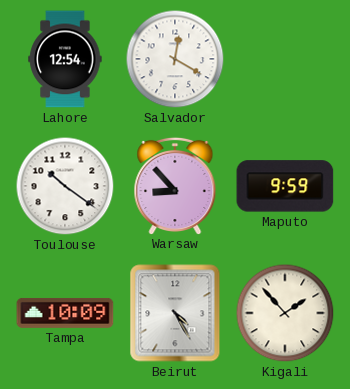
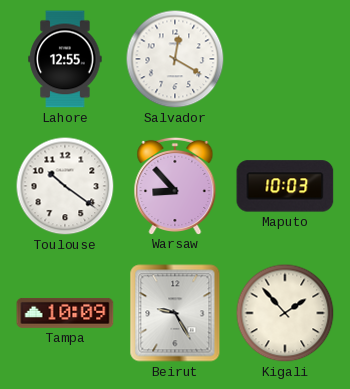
Lahore: 12:54 -> 12:55
Maputo: 9:59 -> 10:03
Beirut: 4:25 -> 9:25
